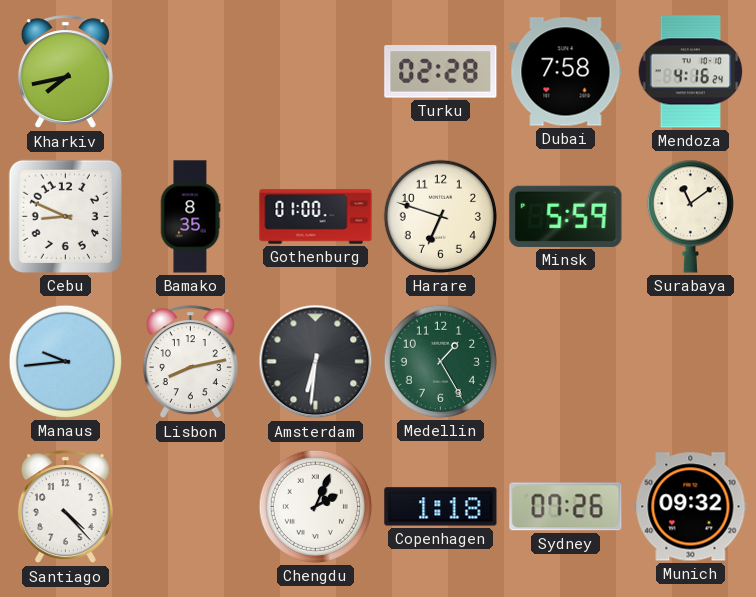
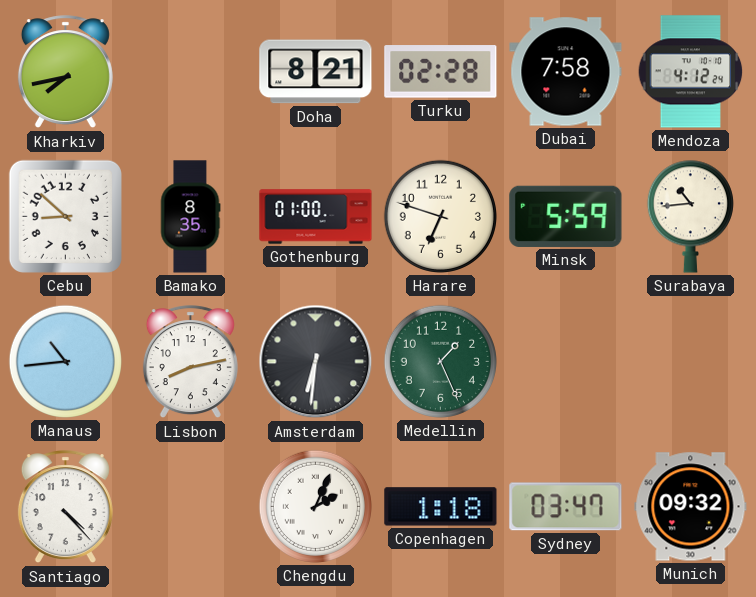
Doha: none -> 8:21
Mendoza: 4:16 -> 4:12
Cebu: 8:49 -> 8:52
Surabaya: 11:09 -> 10:44
Manaus: 9:44 -> 10:44
Medellin: 1:25 -> 1:26
Sydney: 07:26 -> 03:47
